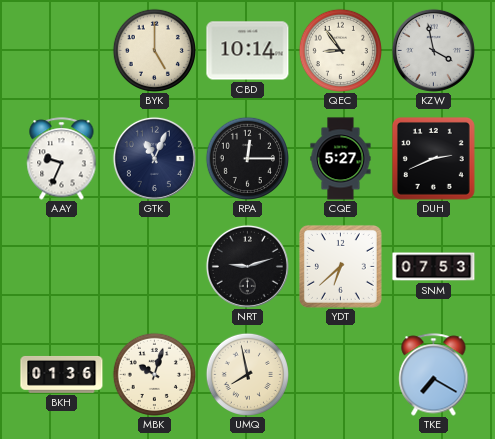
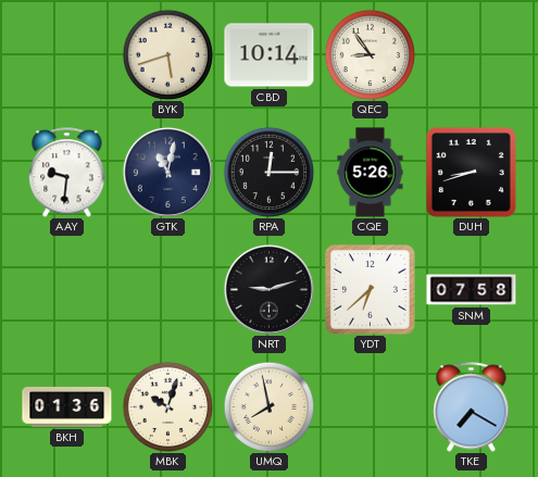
BYK: 5:00 -> 5:42
KZW: 3:58 -> none
AAY: 9:34 -> 9:31
GTK: 11:04 -> 11:02
CQE: 5:27 -> 5:26
DUH: 2:41 -> 8:42
SNM: 07:53 -> 07:58
